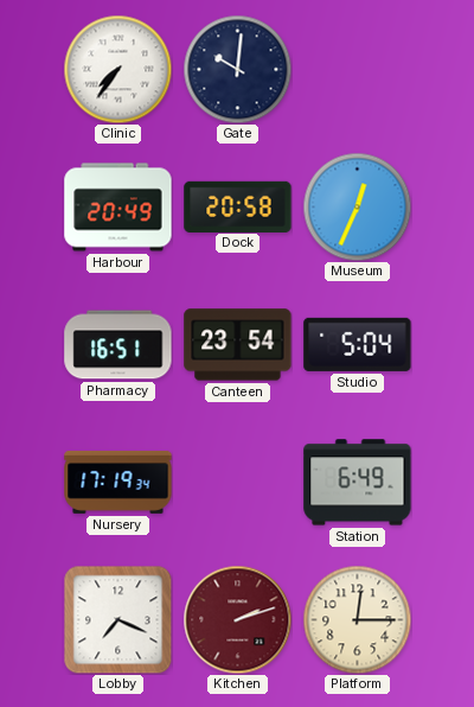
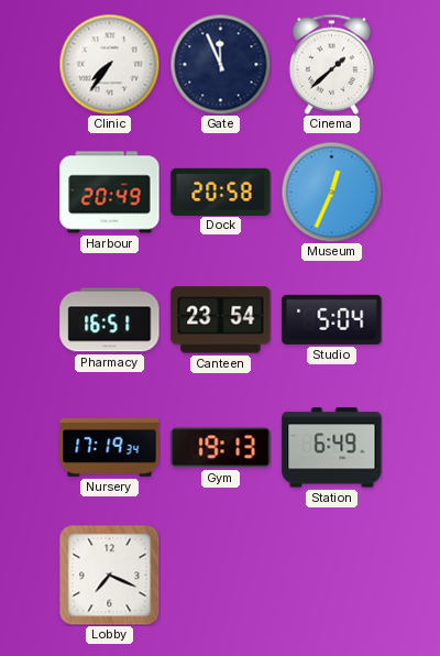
Gate: 10:01 -> 11:56
Cinema: none -> 1:38
Gym: none -> 19:13
Kitchen: 2:12 -> none
Platform: 12:15 -> none
